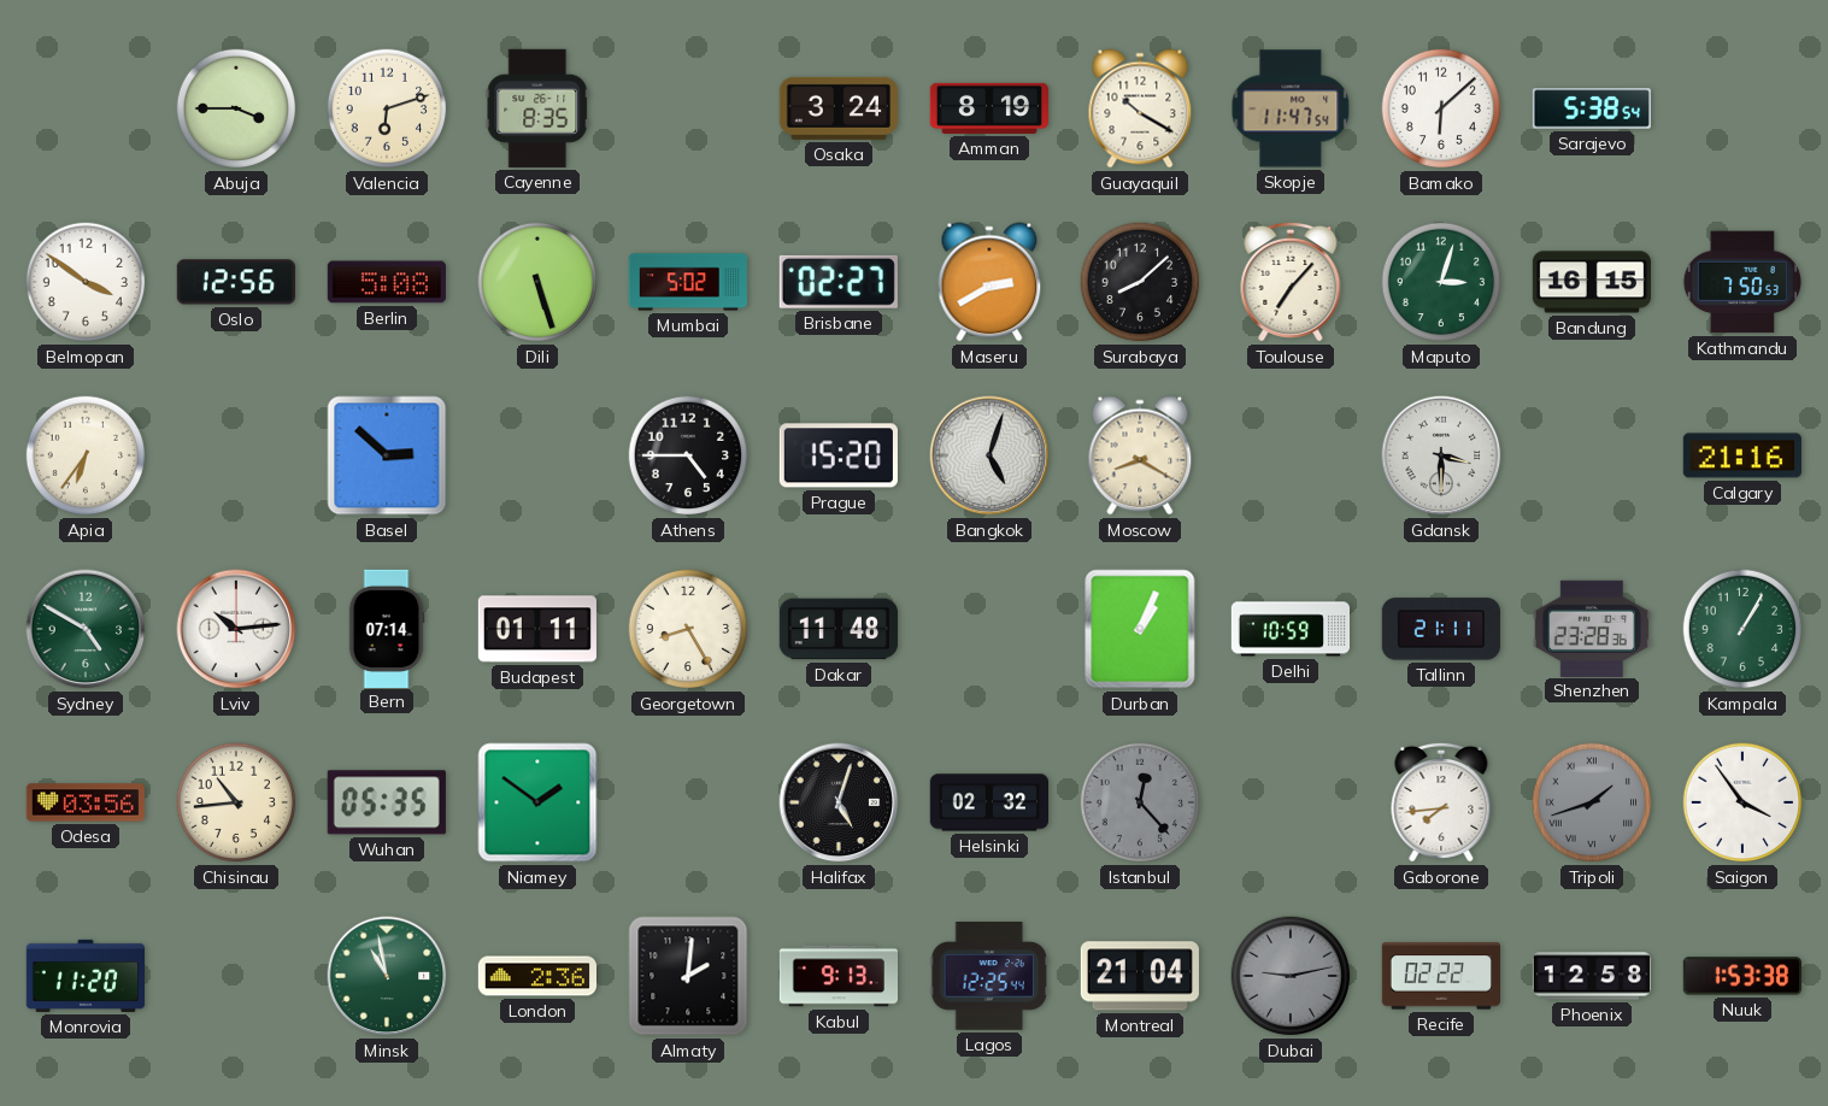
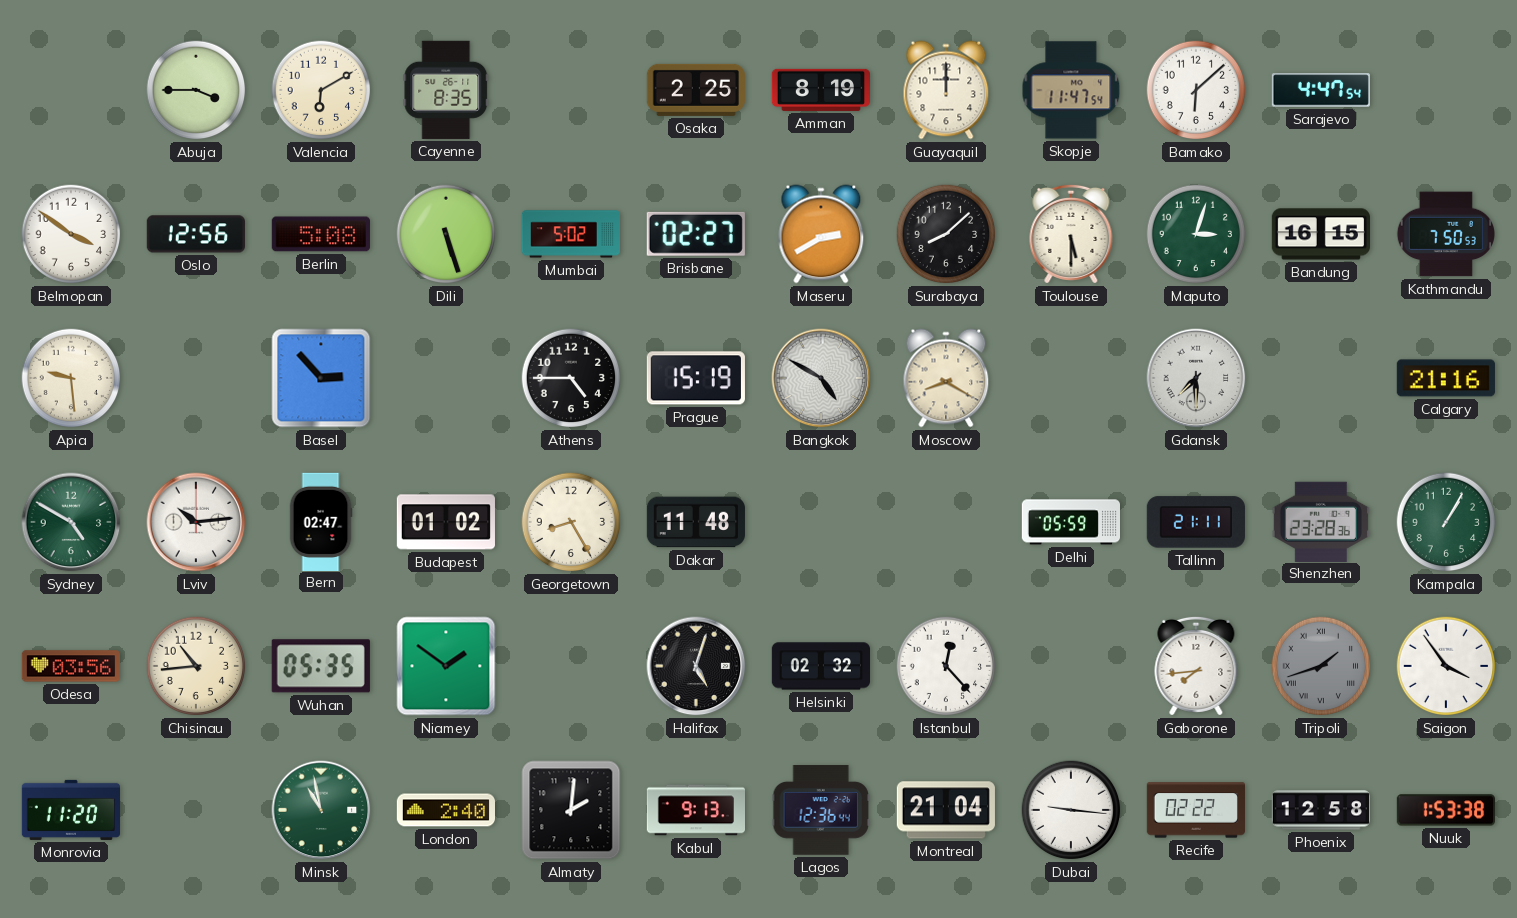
Valencia: 6:12 -> 6:10
Osaka: 3:24 -> 2:25
Guayaquil: 10:20 -> 12:00
Sarajevo: 5:38 -> 4:47
Toulouse: 7:07 -> 5:30
Apia: 6:36 -> 9:29
Basel: 2:52 -> 2:53
Prague: 15:20 -> 15:19
Bangkok: 5:03 -> 4:50
Gdansk: 3:30 -> 7:30
Bern: 07:14 -> 02:47
Budapest: 01:11 -> 01:02
Durban: 1:04 -> none
Delhi: 10:59 -> 05:59
Istanbul dial: grey -> white
London: 2:36 -> 2:40
Lagos: 12:25 -> 12:36
Dubai: 9:13 -> 9:16
Dubai dial: grey -> white
